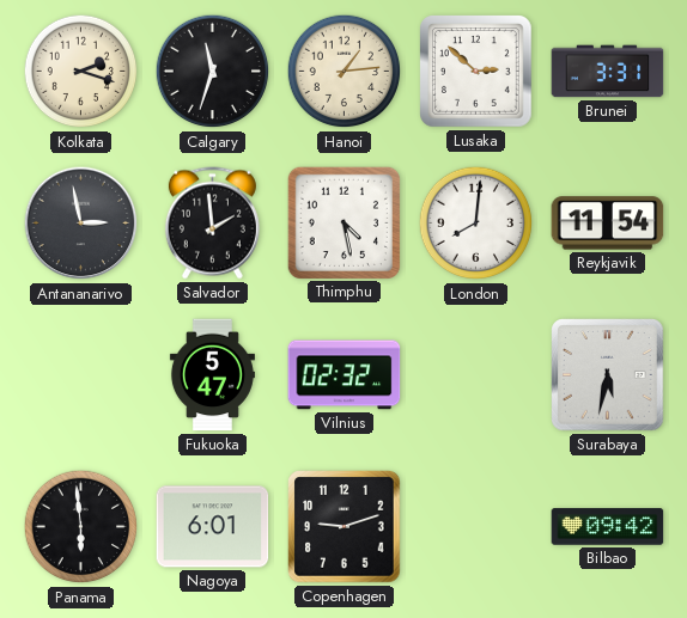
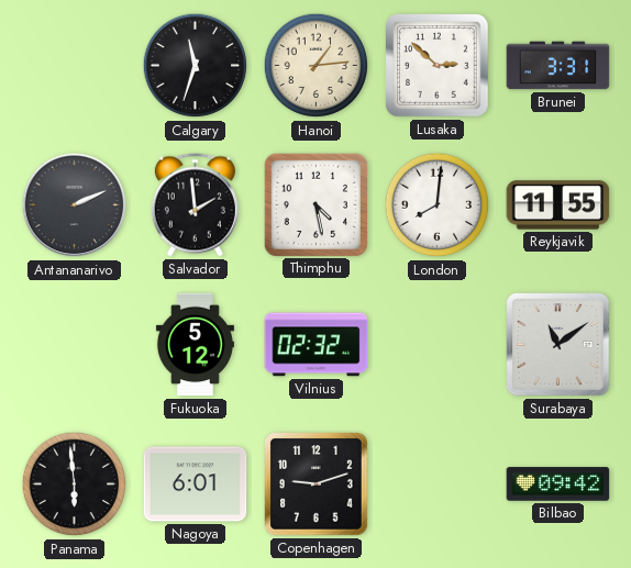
Kolkata: 2:18 -> none
Antananarivo: 2:58 -> 2:11
Reykjavik: 11:54 -> 11:55
Fukuoka: 5:47 -> 5:12
Surabaya: 5:32 -> 11:09
